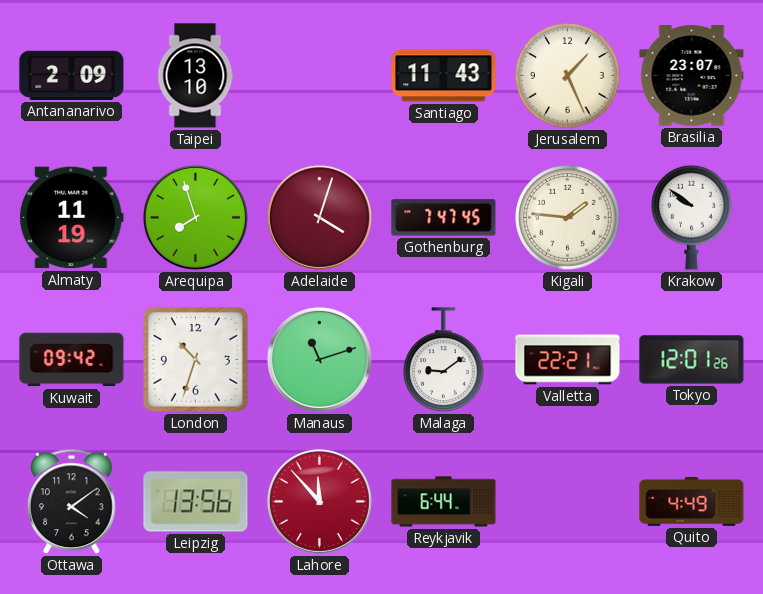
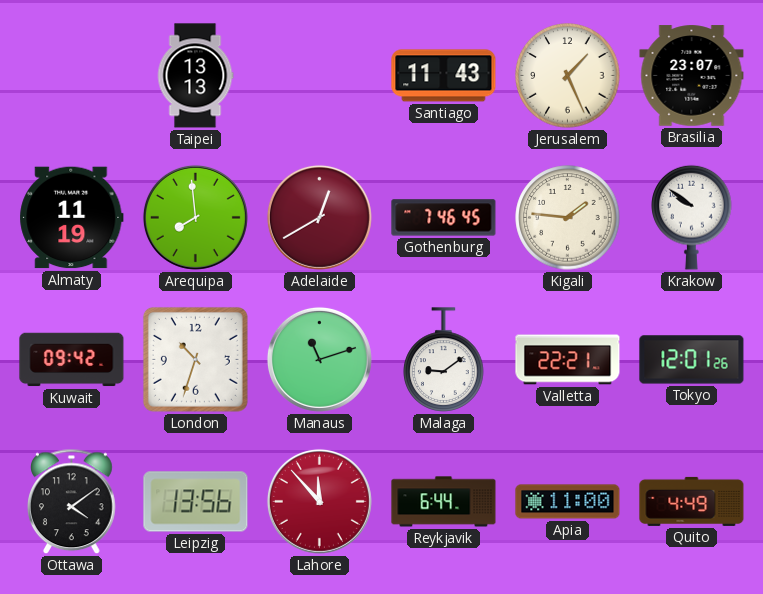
Antananarivo: 2:09 -> none
Taipei: 13:10 -> 13:13
Arequipa: 7:57 -> 7:59
Adelaide: 4:03 -> 12:40
Gothenburg: 7:47 -> 7:46
Apia: none -> 11:00
